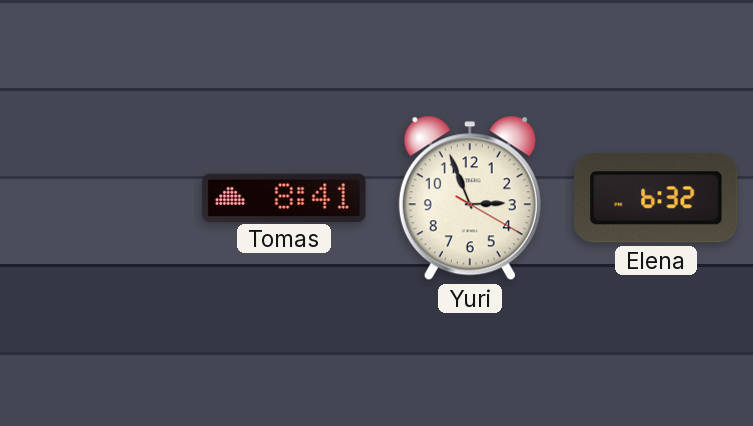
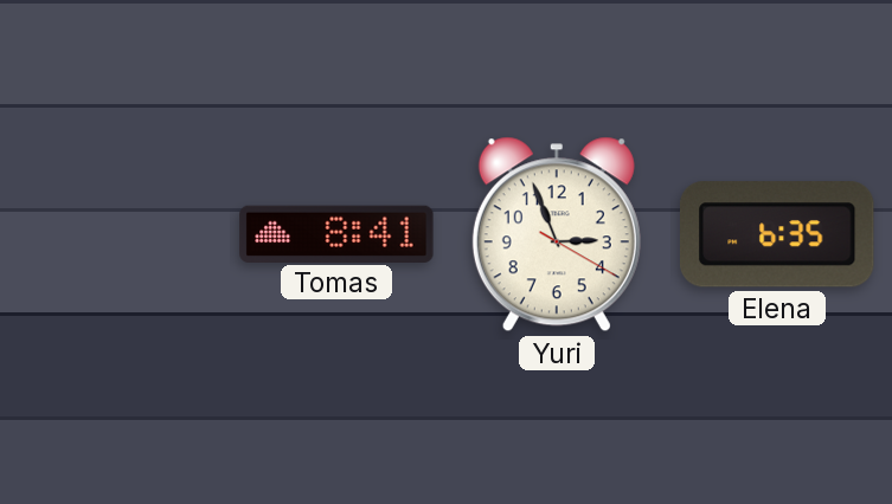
Elena: 6:32 -> 6:35
